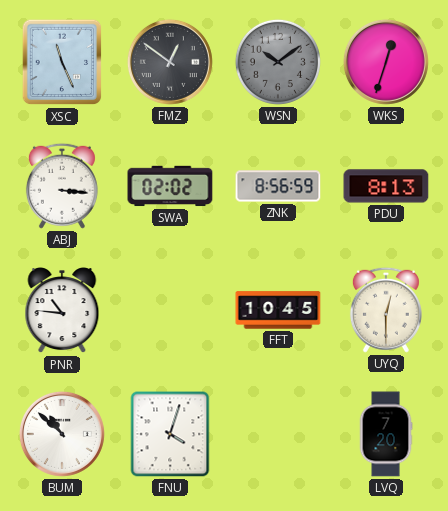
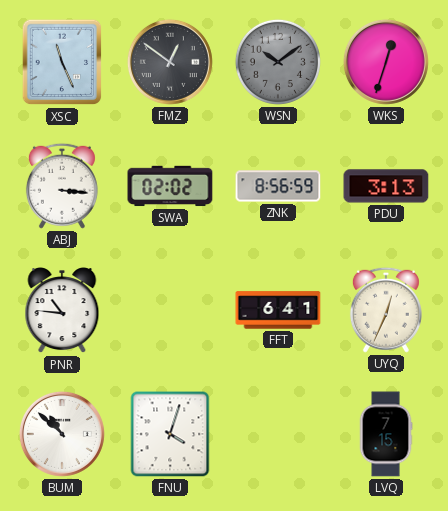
PDU: 8:13 -> 3:13
FFT: 10:45 -> 6:41
UYQ: 12:30 -> 12:34
LVQ: 7:20 -> 7:15
